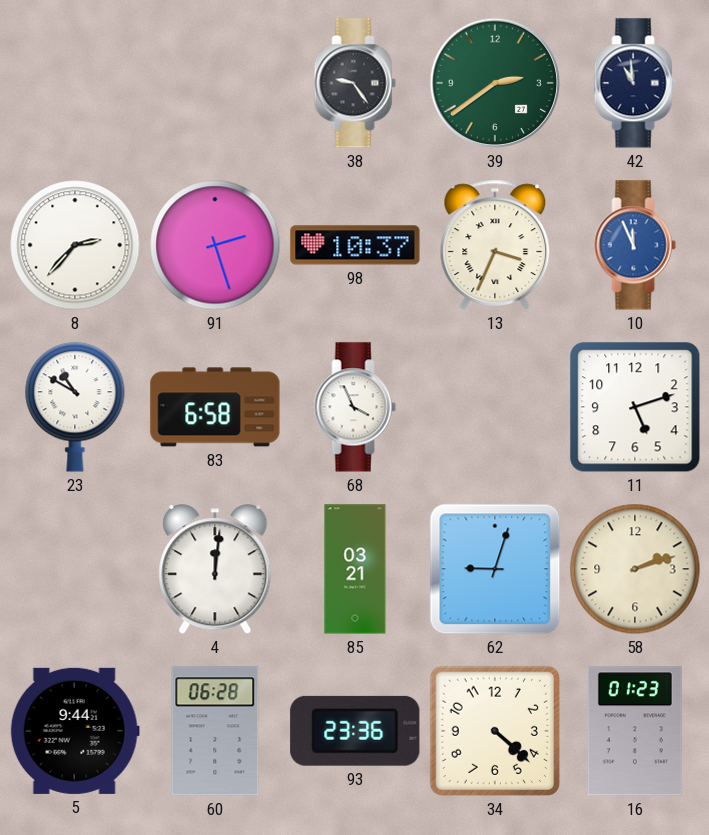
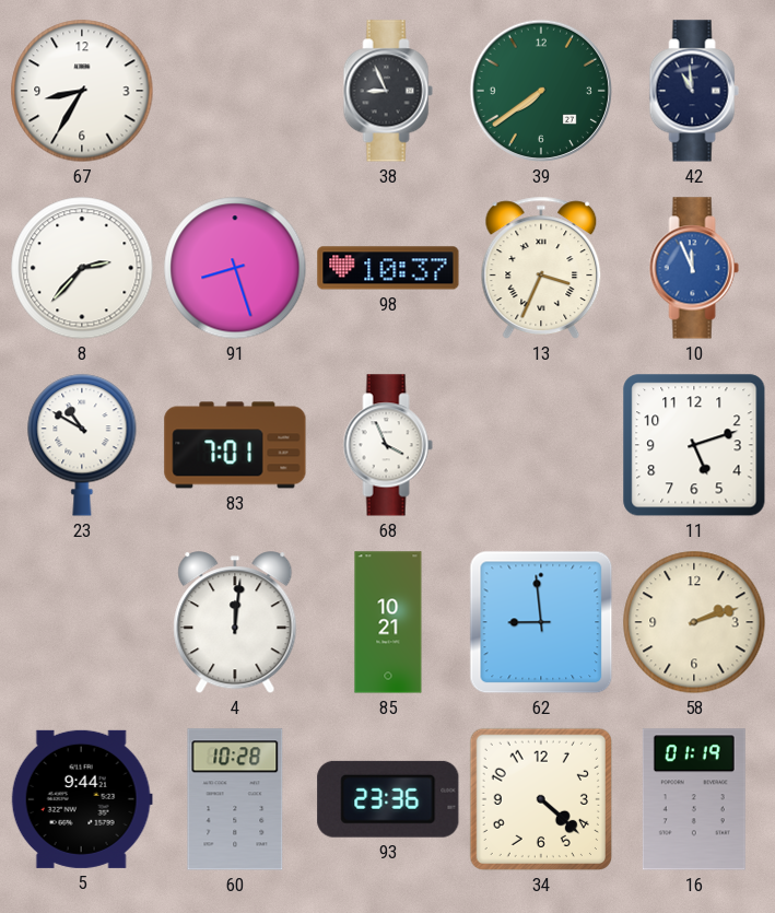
67: none -> 8:35
38: 9:24 -> 8:56
39: 2:39 -> 7:39
91: 2:27 -> 8:27
83: 6:58 -> 7:01
85: 03:21 -> 10:21
62: 9:03 -> 8:59
60: 06:28 -> 10:28
16: 01:23 -> 01:19
